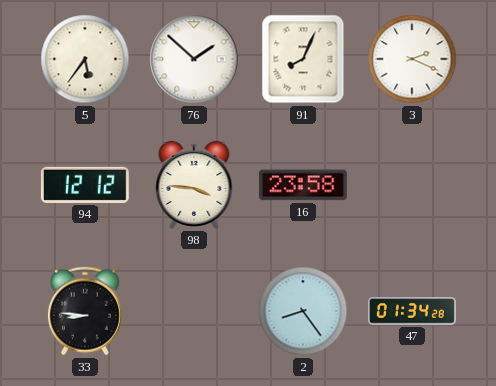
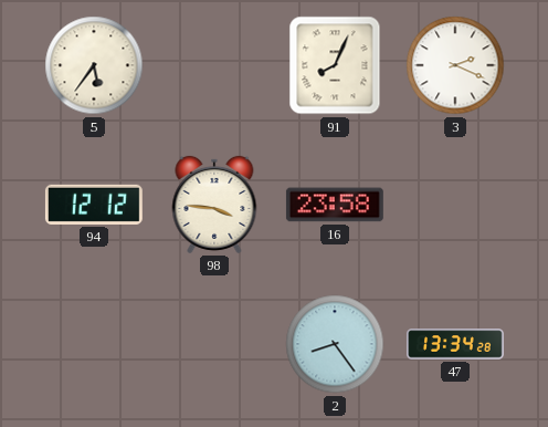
76: 1:52 -> none
33: 8:46 -> none
47: 01:34 -> 13:34
